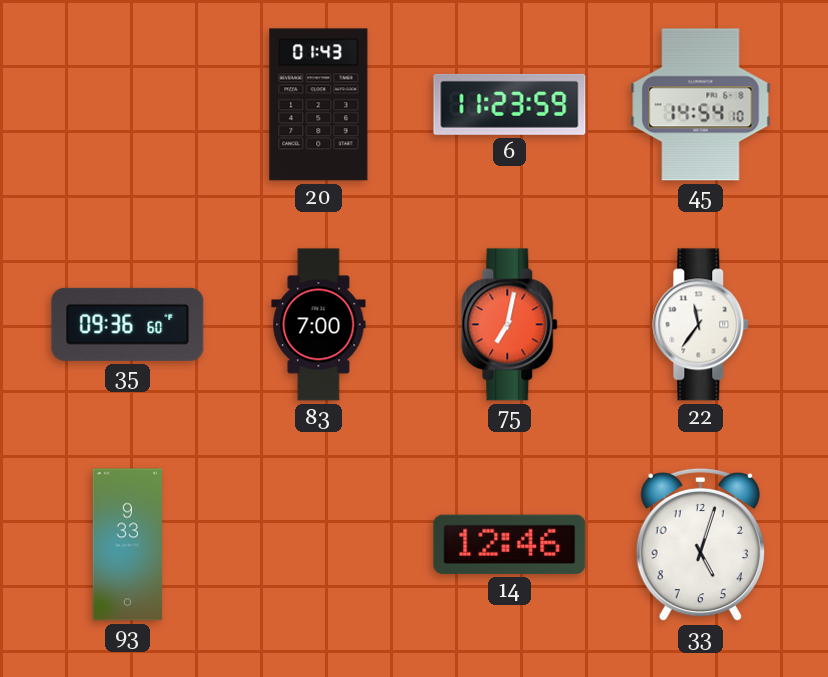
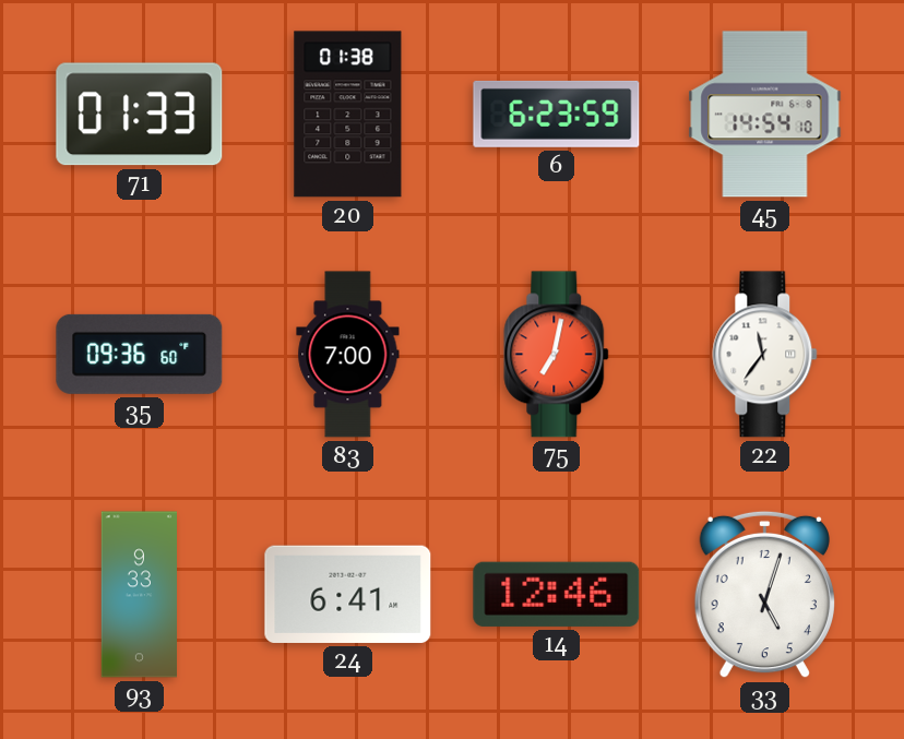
71: none -> 01:33
20: 01:43 -> 01:38
6: 11:23 -> 6:23
24: none -> 6:41
